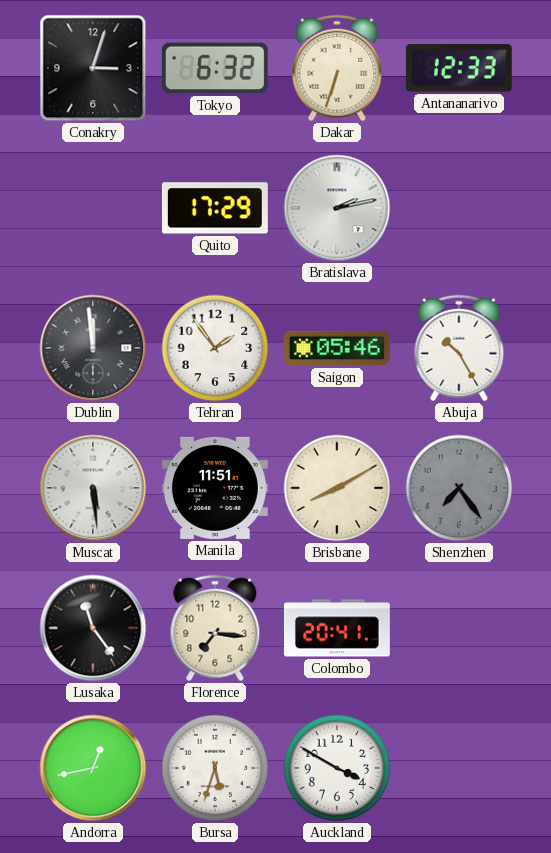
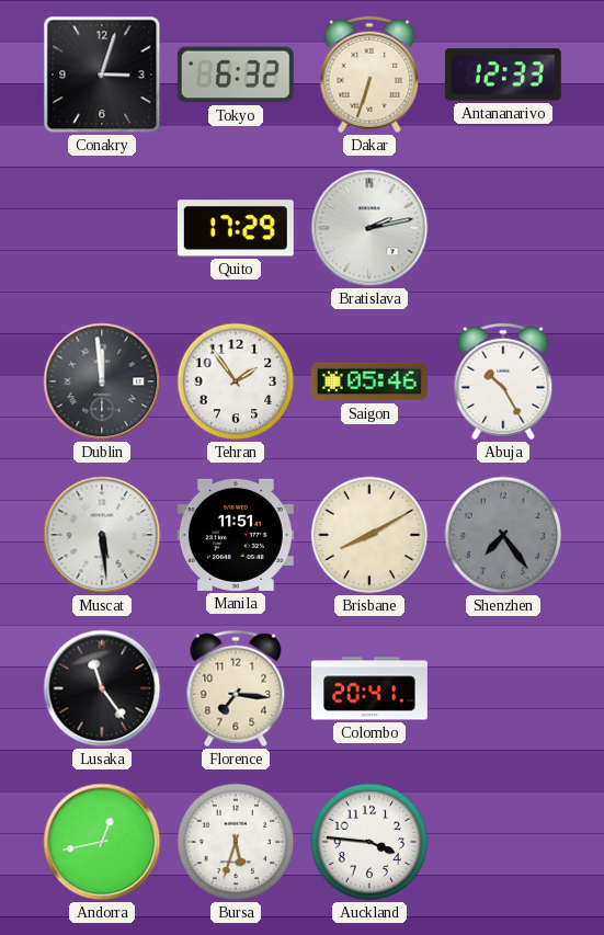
Auckland: 3:50 -> 3:46
